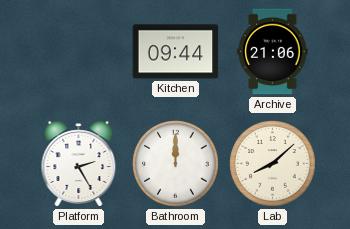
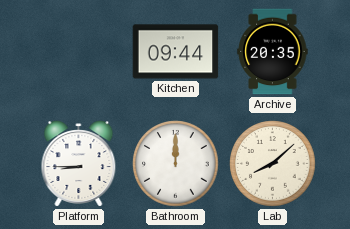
Archive: 21:06 -> 20:35
Platform: 2:25 -> 8:45
